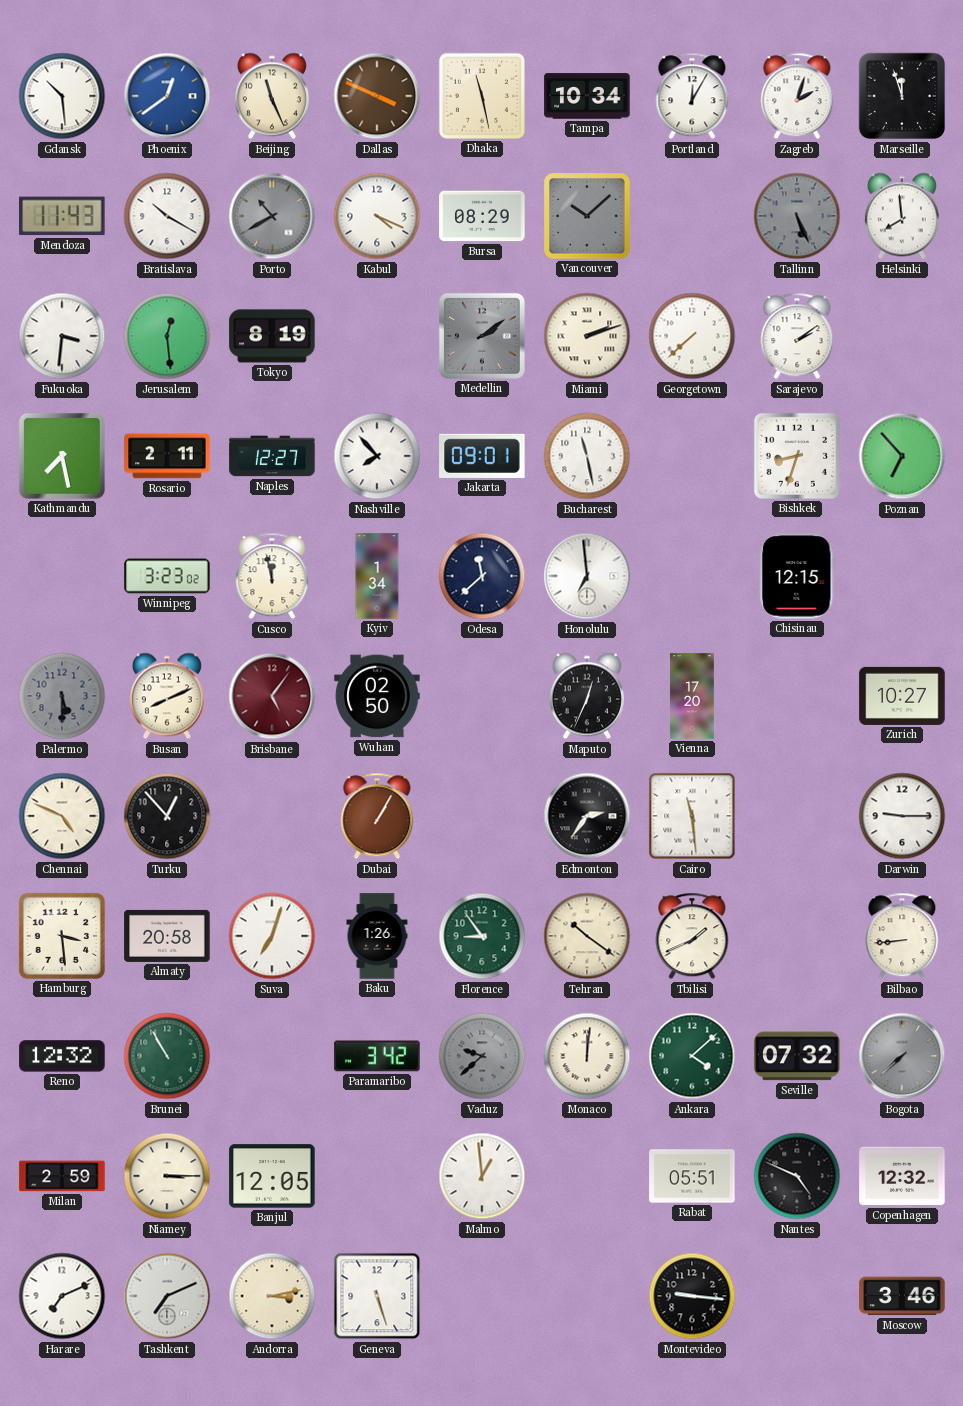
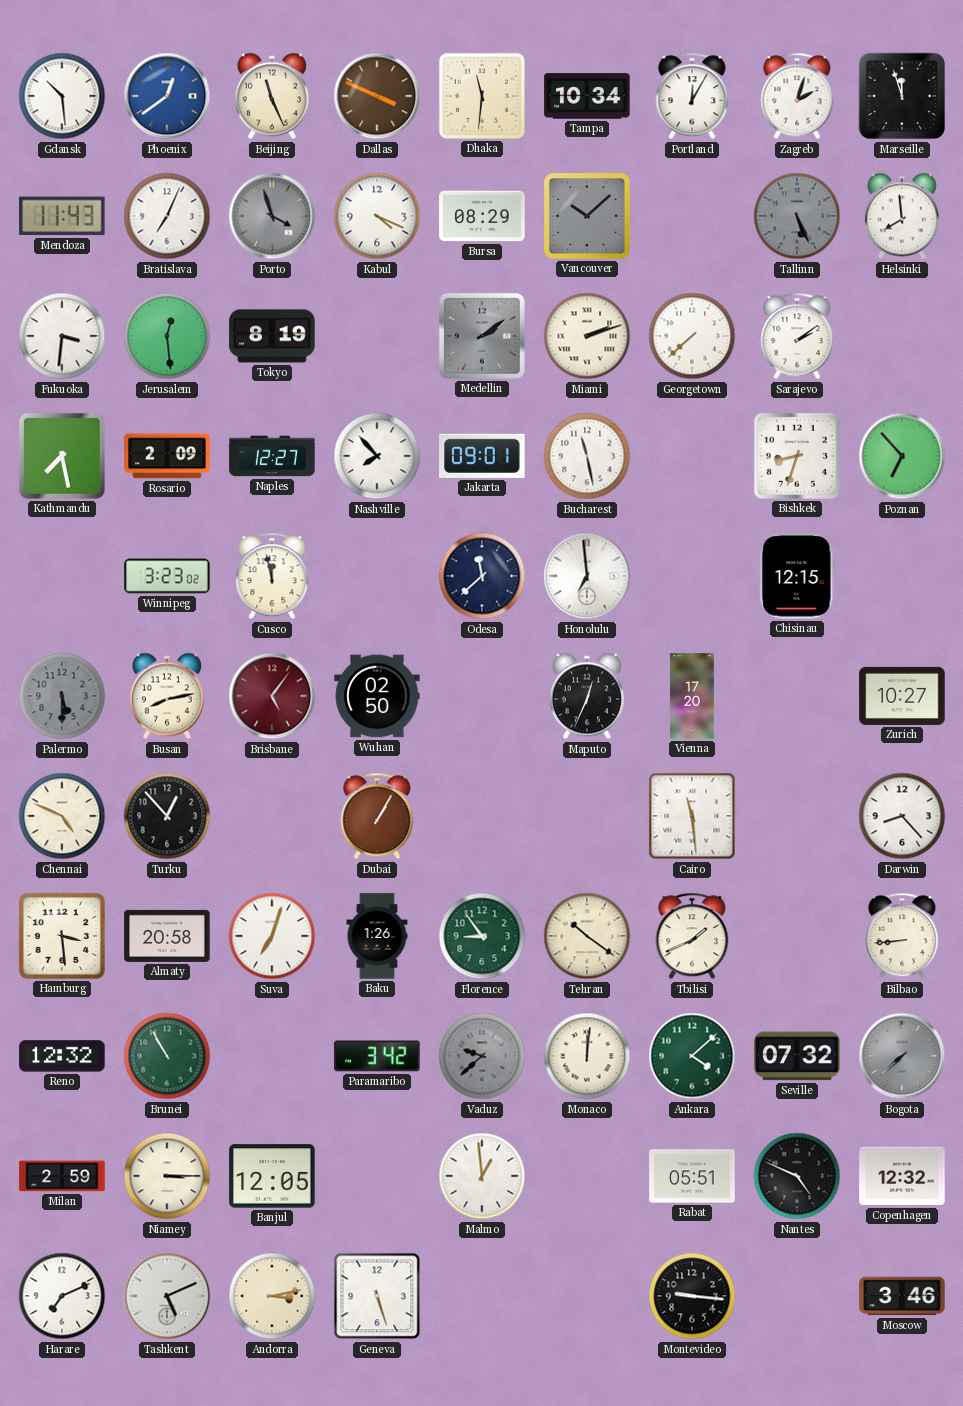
Dhaka: 11:28 -> 11:31
Bratislava: 10:20 -> 7:04
Porto: 10:40 -> 3:57
Rosario: 2:11 -> 2:09
Kyiv: 1:34 -> none
Busan: 8:11 -> 8:13
Edmonton: 2:36 -> none
Darwin: 9:15 -> 8:23
Tashkent: 7:11 -> 5:11
